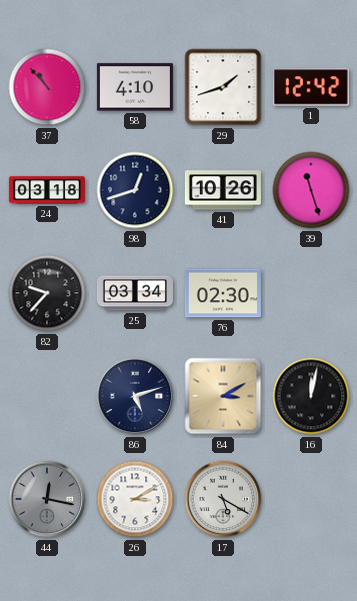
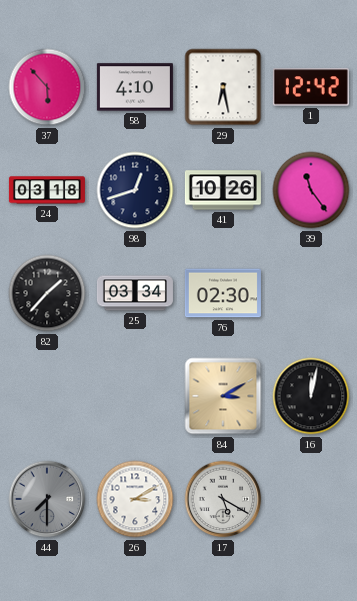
37: 10:53 -> 5:53
29: 1:42 -> 6:28
39: 11:27 -> 11:24
82: 9:37 -> 1:37
86: 5:12 -> none
44: 12:17 -> 7:30
